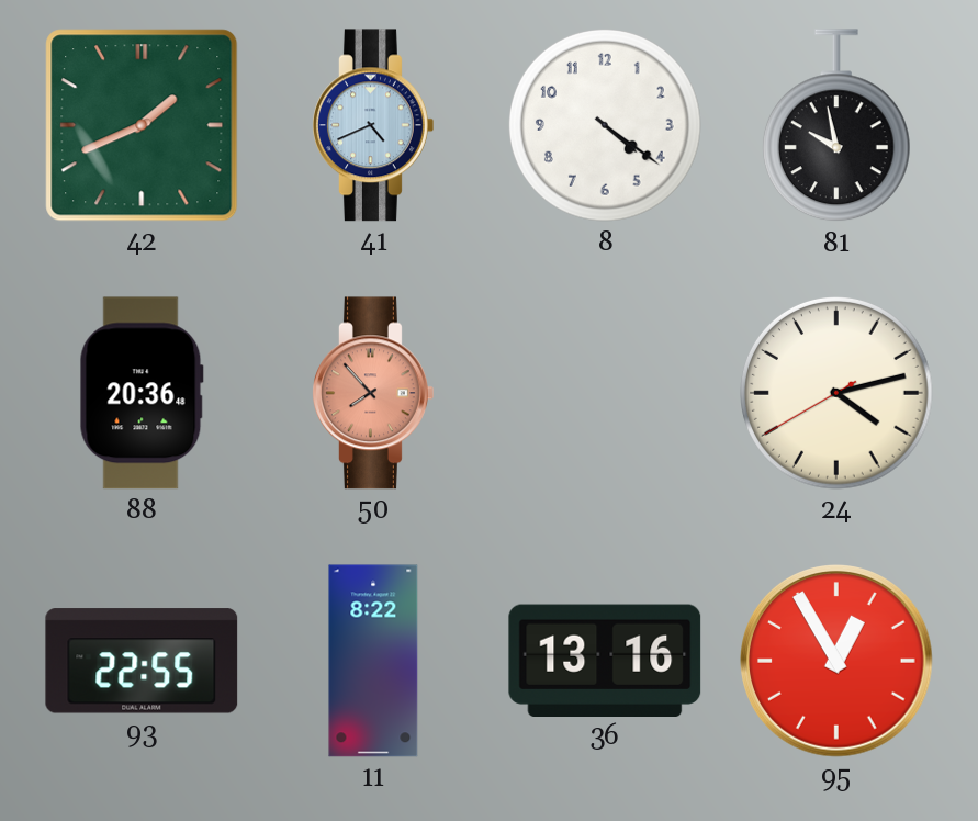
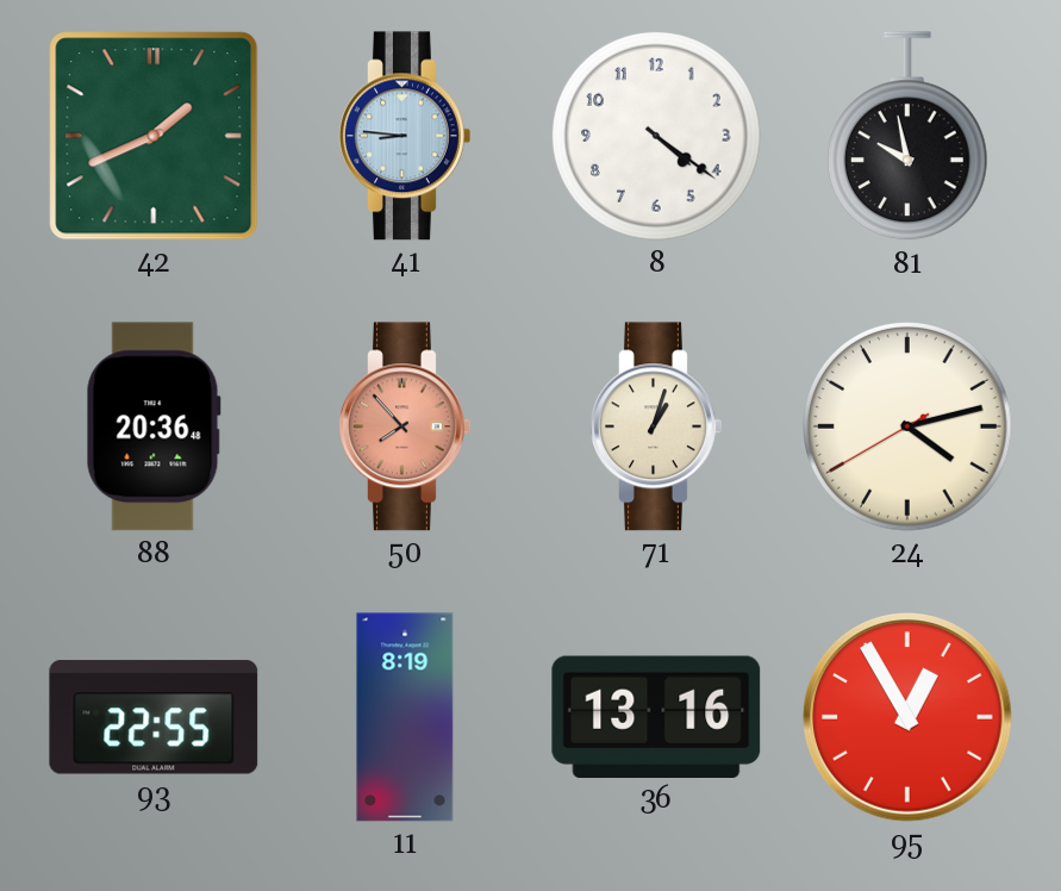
41: 4:41 -> 8:46
71: none -> 1:03
11: 8:22 -> 8:19
